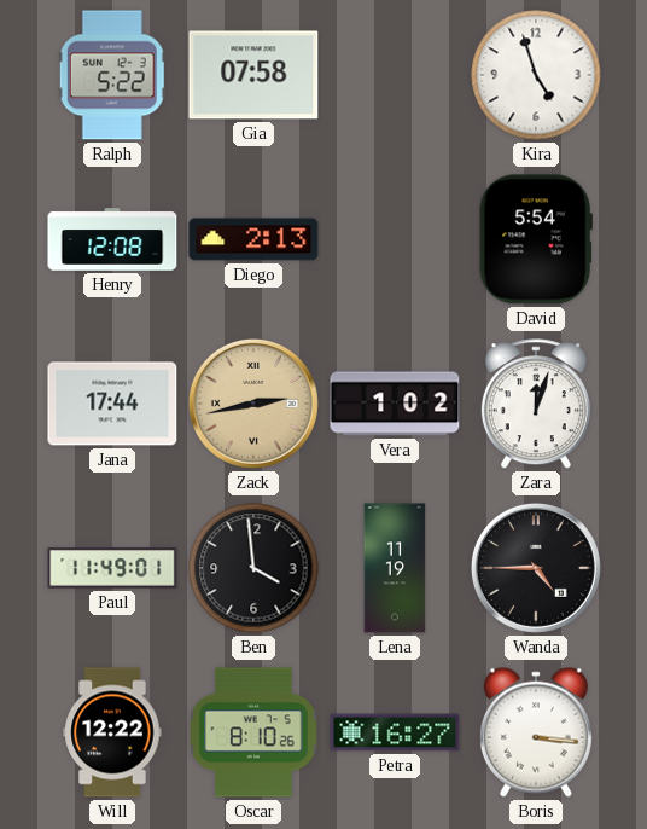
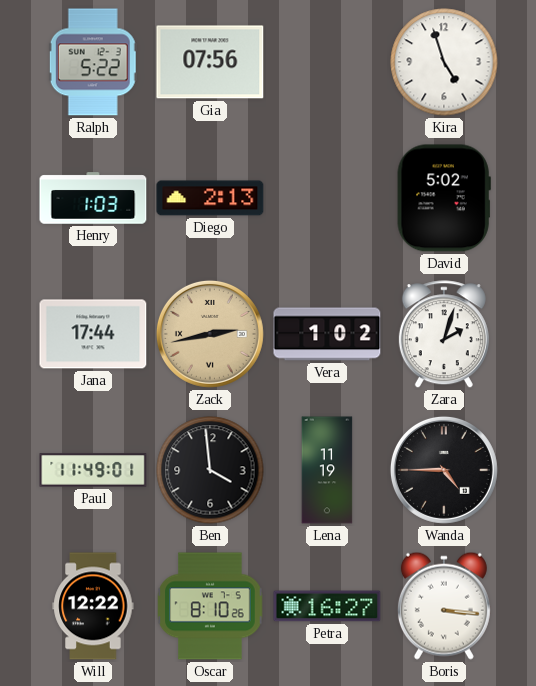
Gia: 07:58 -> 07:56
Henry: 12:08 -> 1:03
David: 5:54 -> 5:02
Zara: 12:03 -> 2:03
